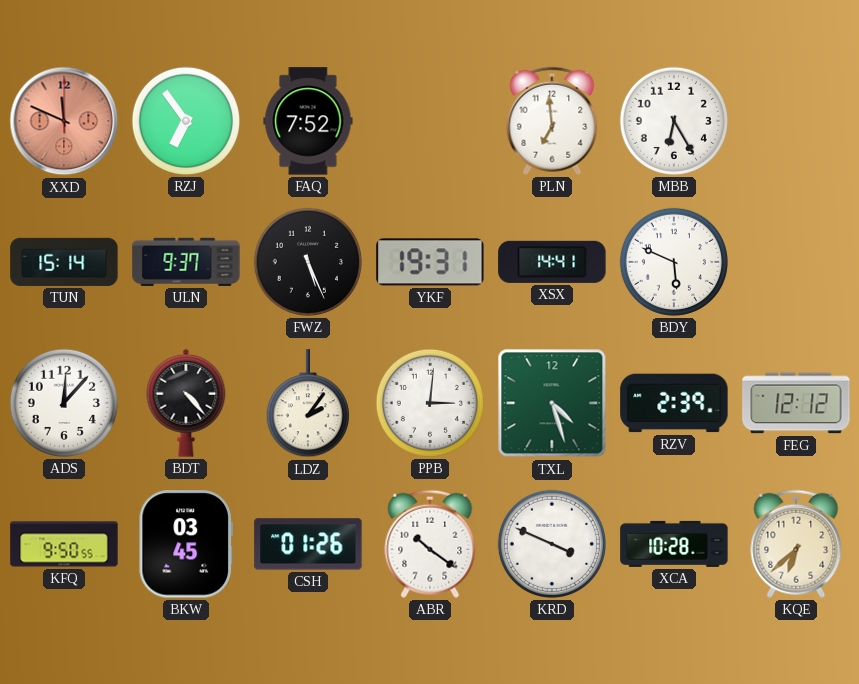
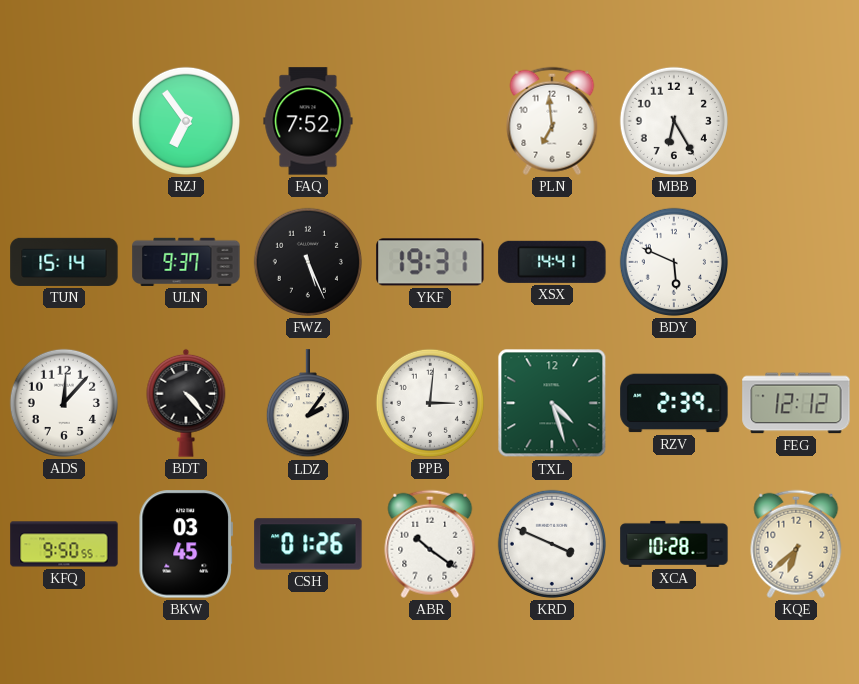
XXD: 11:49 -> none
